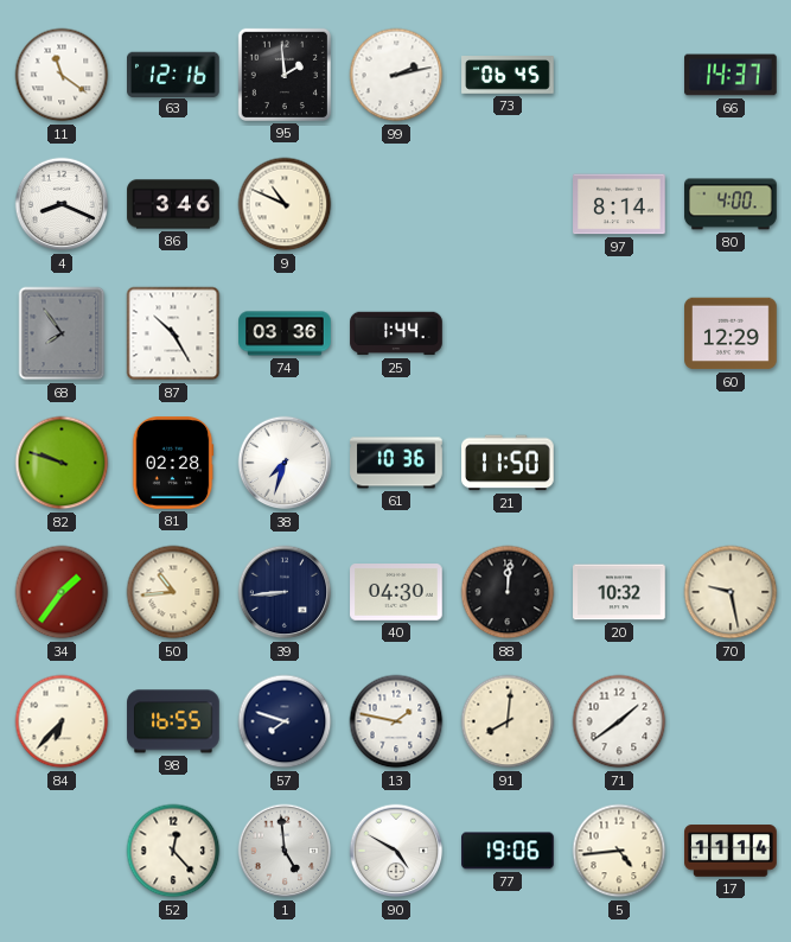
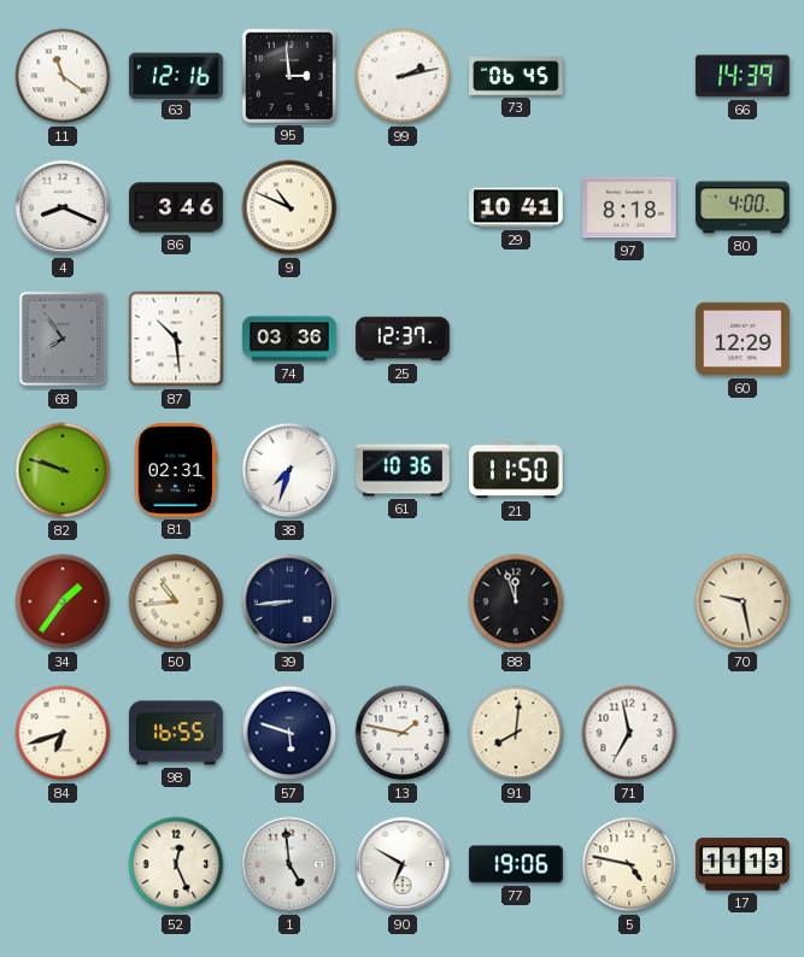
95: 1:59 -> 2:59
66: 14:37 -> 14:39
29: none -> 10:41
97: 8:14 -> 8:18
87: 10:25 -> 10:29
25: 1:44 -> 12:37
81: 02:28 -> 02:31
40: 04:30 -> none
88: 12:01 -> 11:57
20: 10:32 -> none
84: 6:37 -> 6:42
57: 7:48 -> 5:48
71: 1:39 -> 6:58
52: 12:23 -> 12:26
90: 4:50 -> 6:50
5: 4:44 -> 4:47
17: 11:14 -> 11:13
